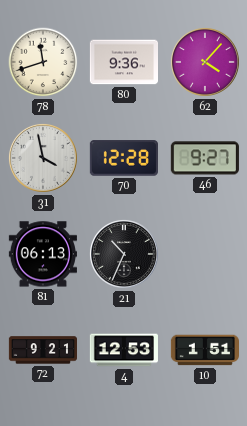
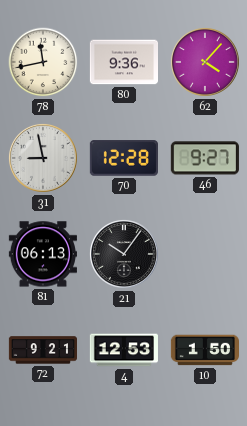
78: 11:42 -> 11:43
31: 3:58 -> 8:58
21: 10:34 -> 10:06
10: 1:51 -> 1:50
